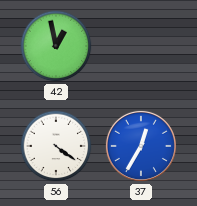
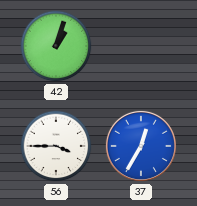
42: 12:58 -> 1:03
56: 4:21 -> 3:45
